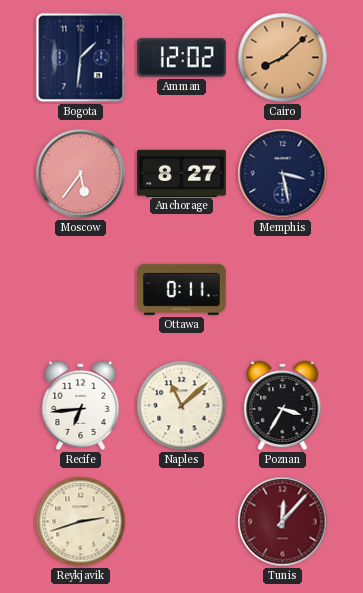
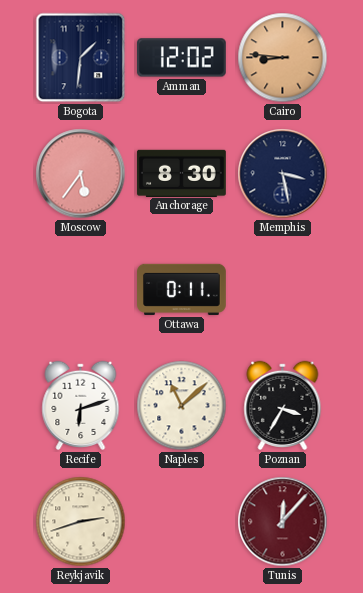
Cairo: 8:08 -> 8:46
Anchorage: 8:27 -> 8:30
Recife: 6:44 -> 6:12
